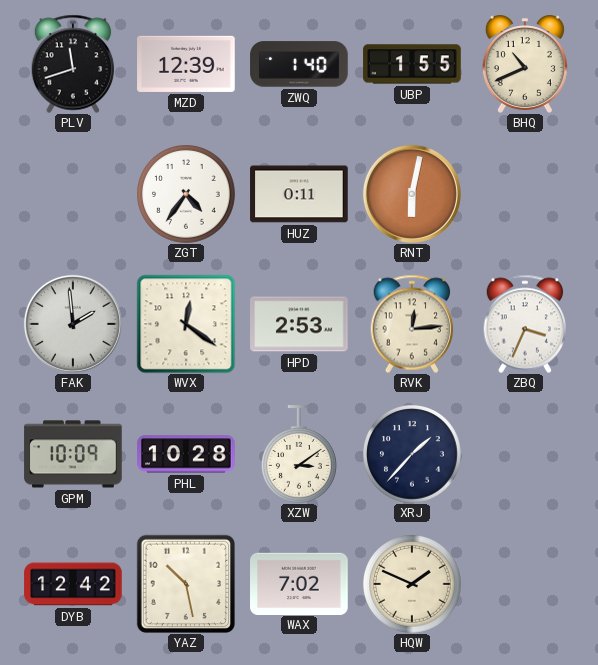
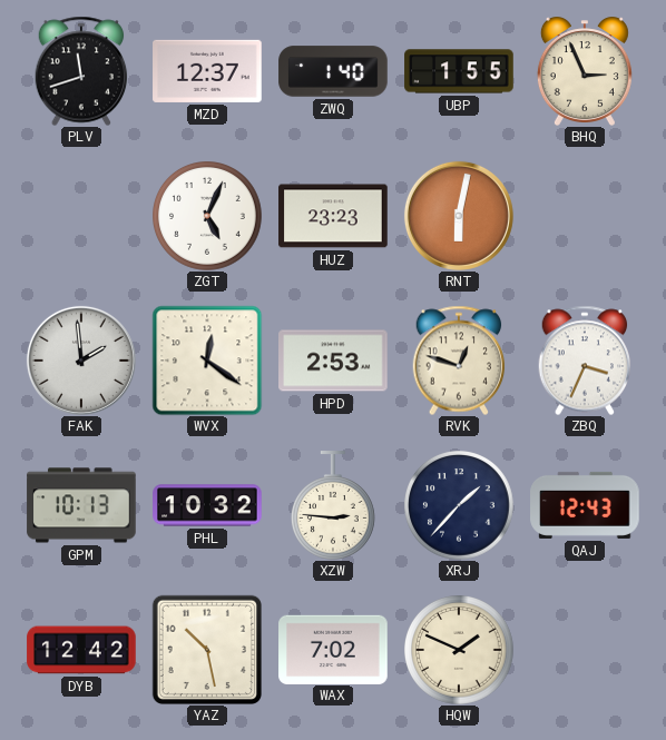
MZD: 12:39 -> 12:37
BHQ: 10:41 -> 2:56
ZGT: 4:36 -> 5:04
HUZ: 0:11 -> 23:23
RVK: 12:14 -> 12:48
GPM: 10:09 -> 10:13
PHL: 10:28 -> 10:32
XZW: 3:09 -> 2:46
QAJ: none -> 12:43
